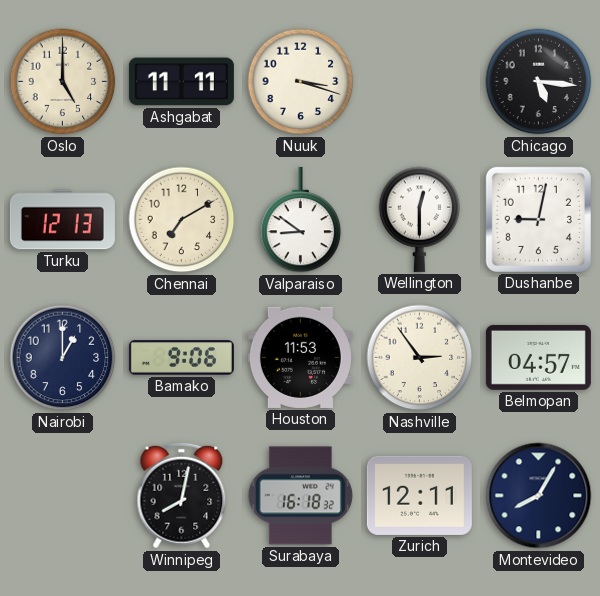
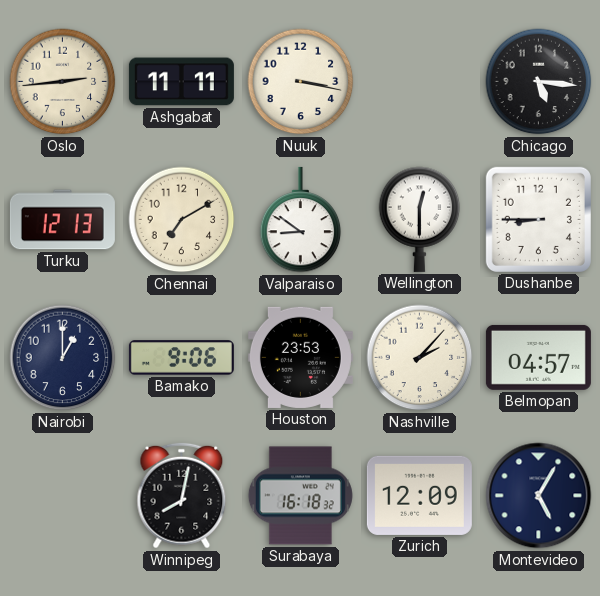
Oslo: 5:00 -> 2:44
Nuuk: 3:18 -> 3:17
Dushanbe: 9:02 -> 8:45
Houston: 11:53 -> 23:53
Nashville: 2:54 -> 2:07
Zurich: 12:11 -> 12:09
Montevideo: 8:05 -> 5:05
